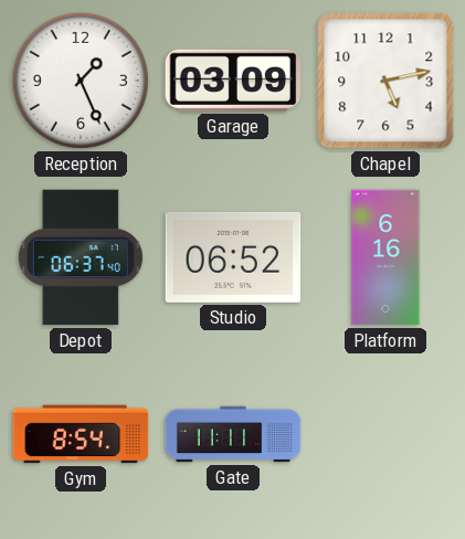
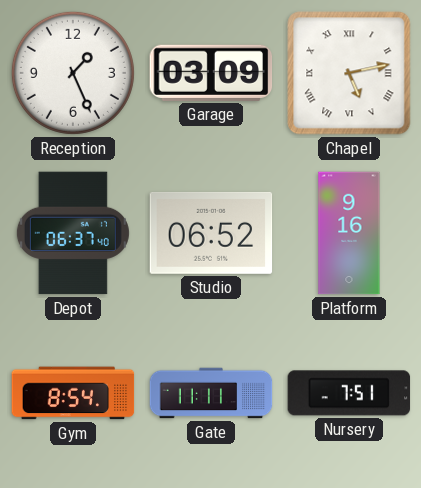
Chapel numerals: Arabic -> Roman
Platform: 6:16 -> 9:16
Nursery: none -> 7:51
